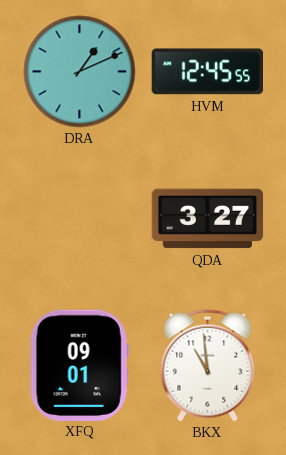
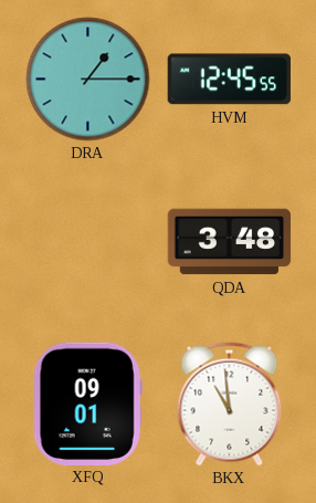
DRA: 1:11 -> 1:15
QDA: 3:27 -> 3:48
